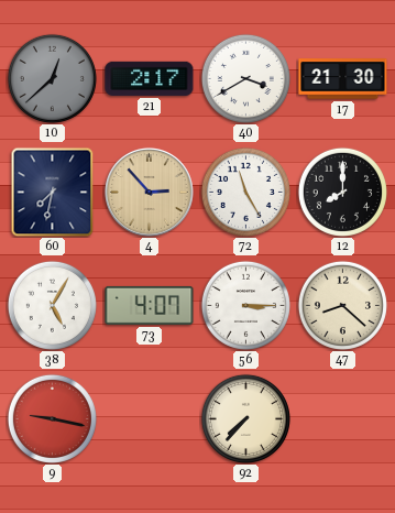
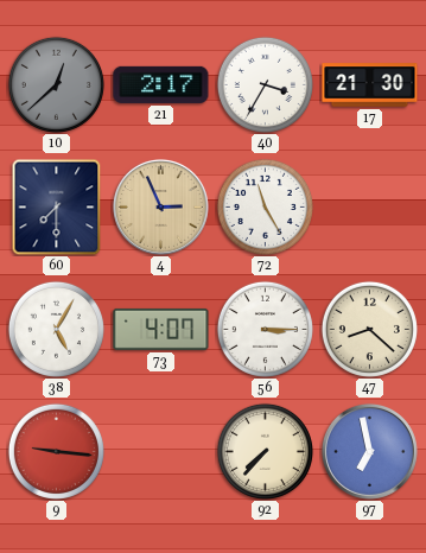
40: 3:40 -> 3:35
60: 7:32 -> 7:30
4: 2:53 -> 2:56
12: 8:00 -> none
9: 9:17 -> 9:16
97: none -> 6:58
